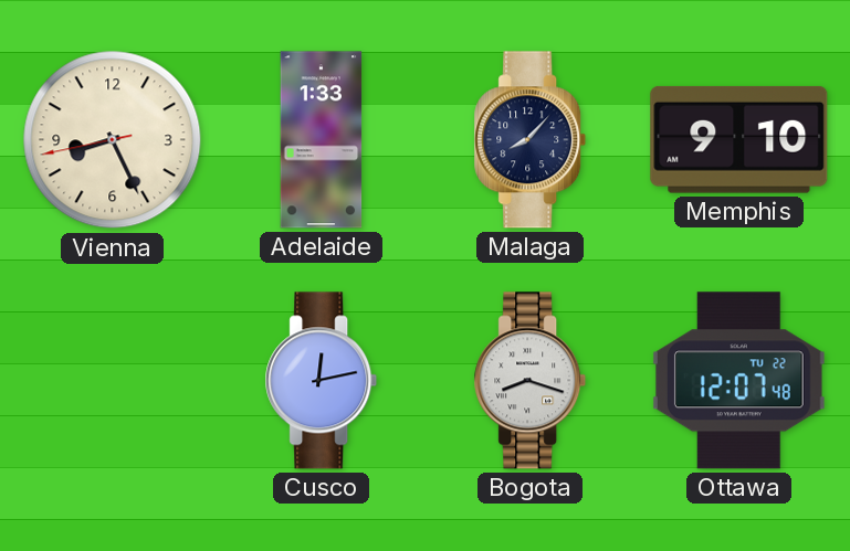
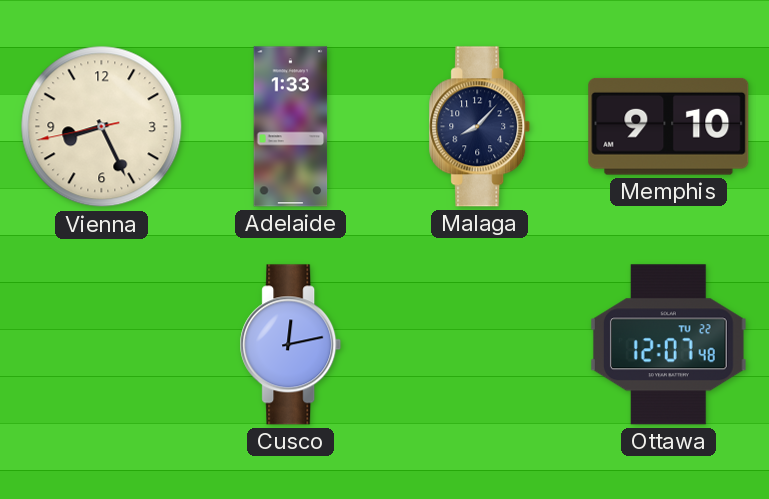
Bogota: 8:18 -> none
